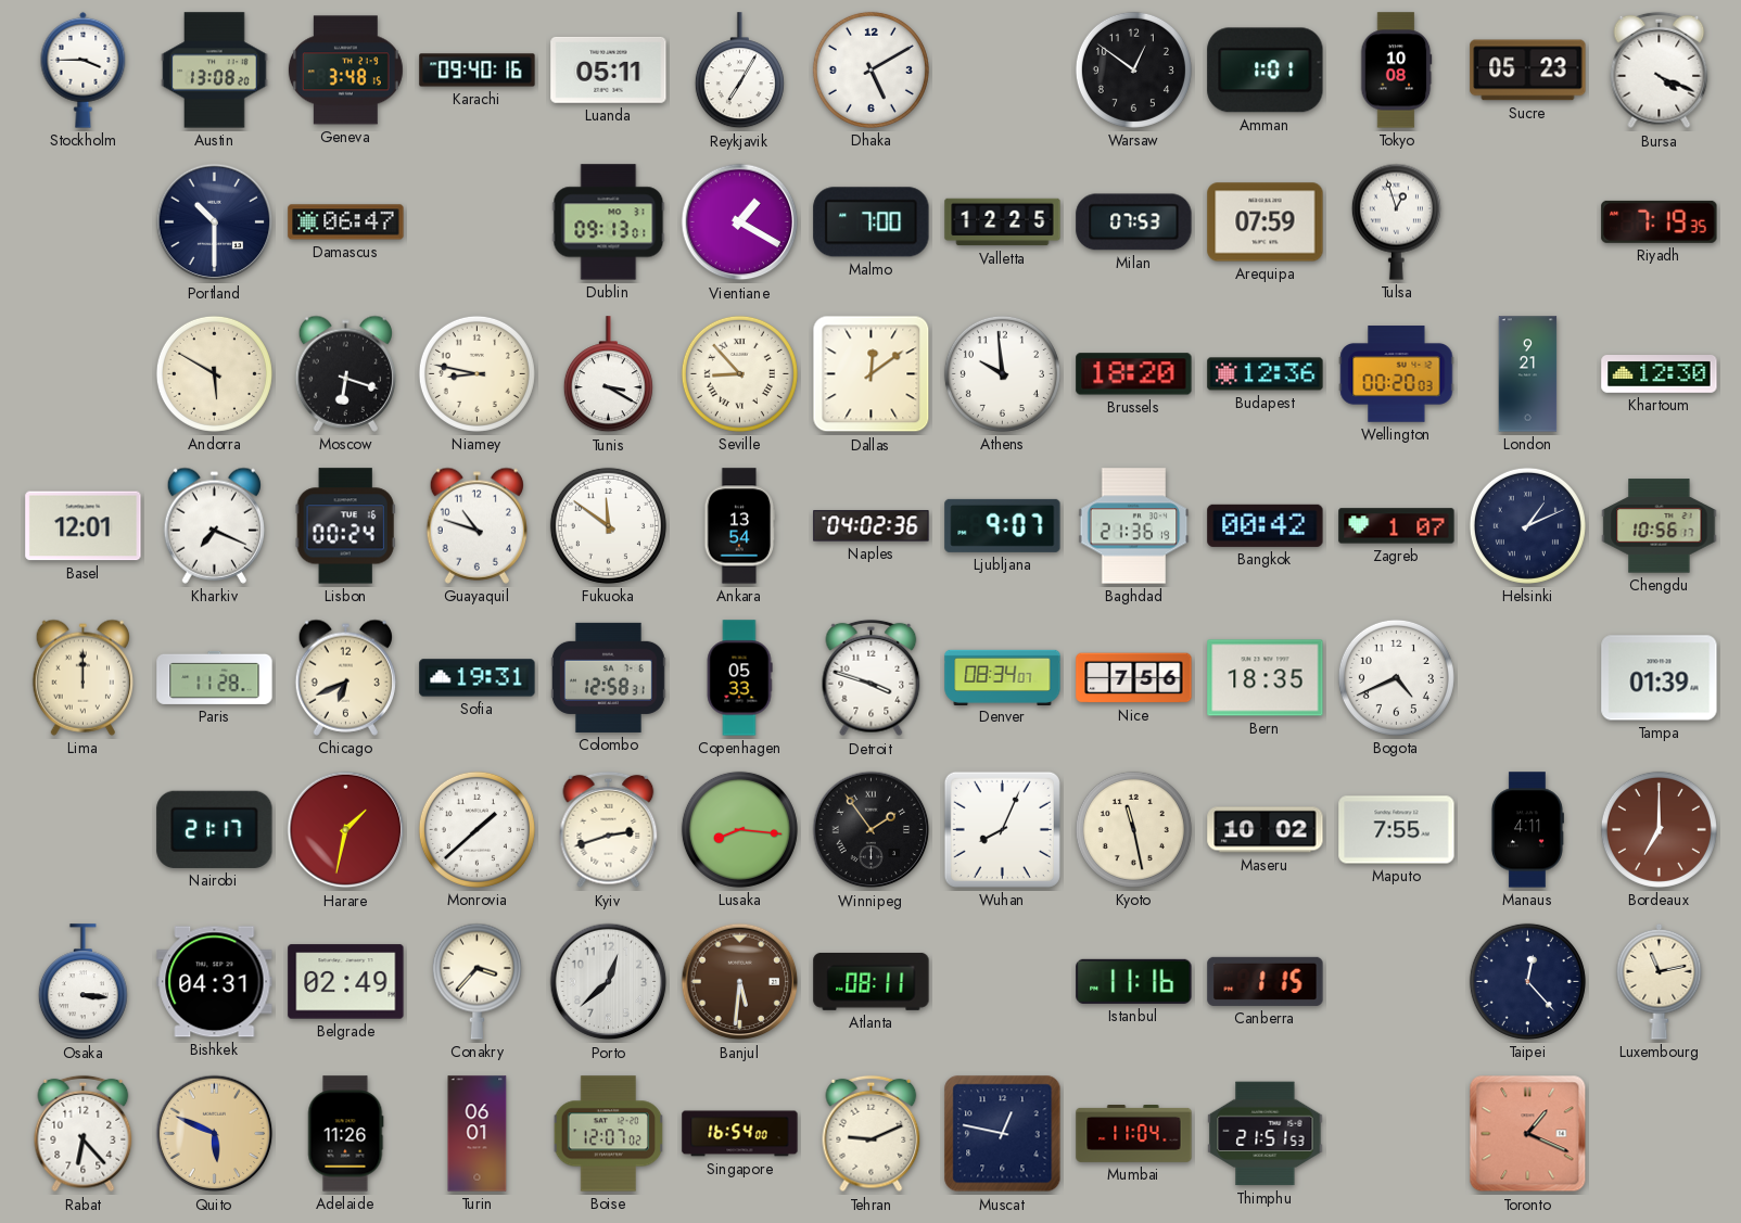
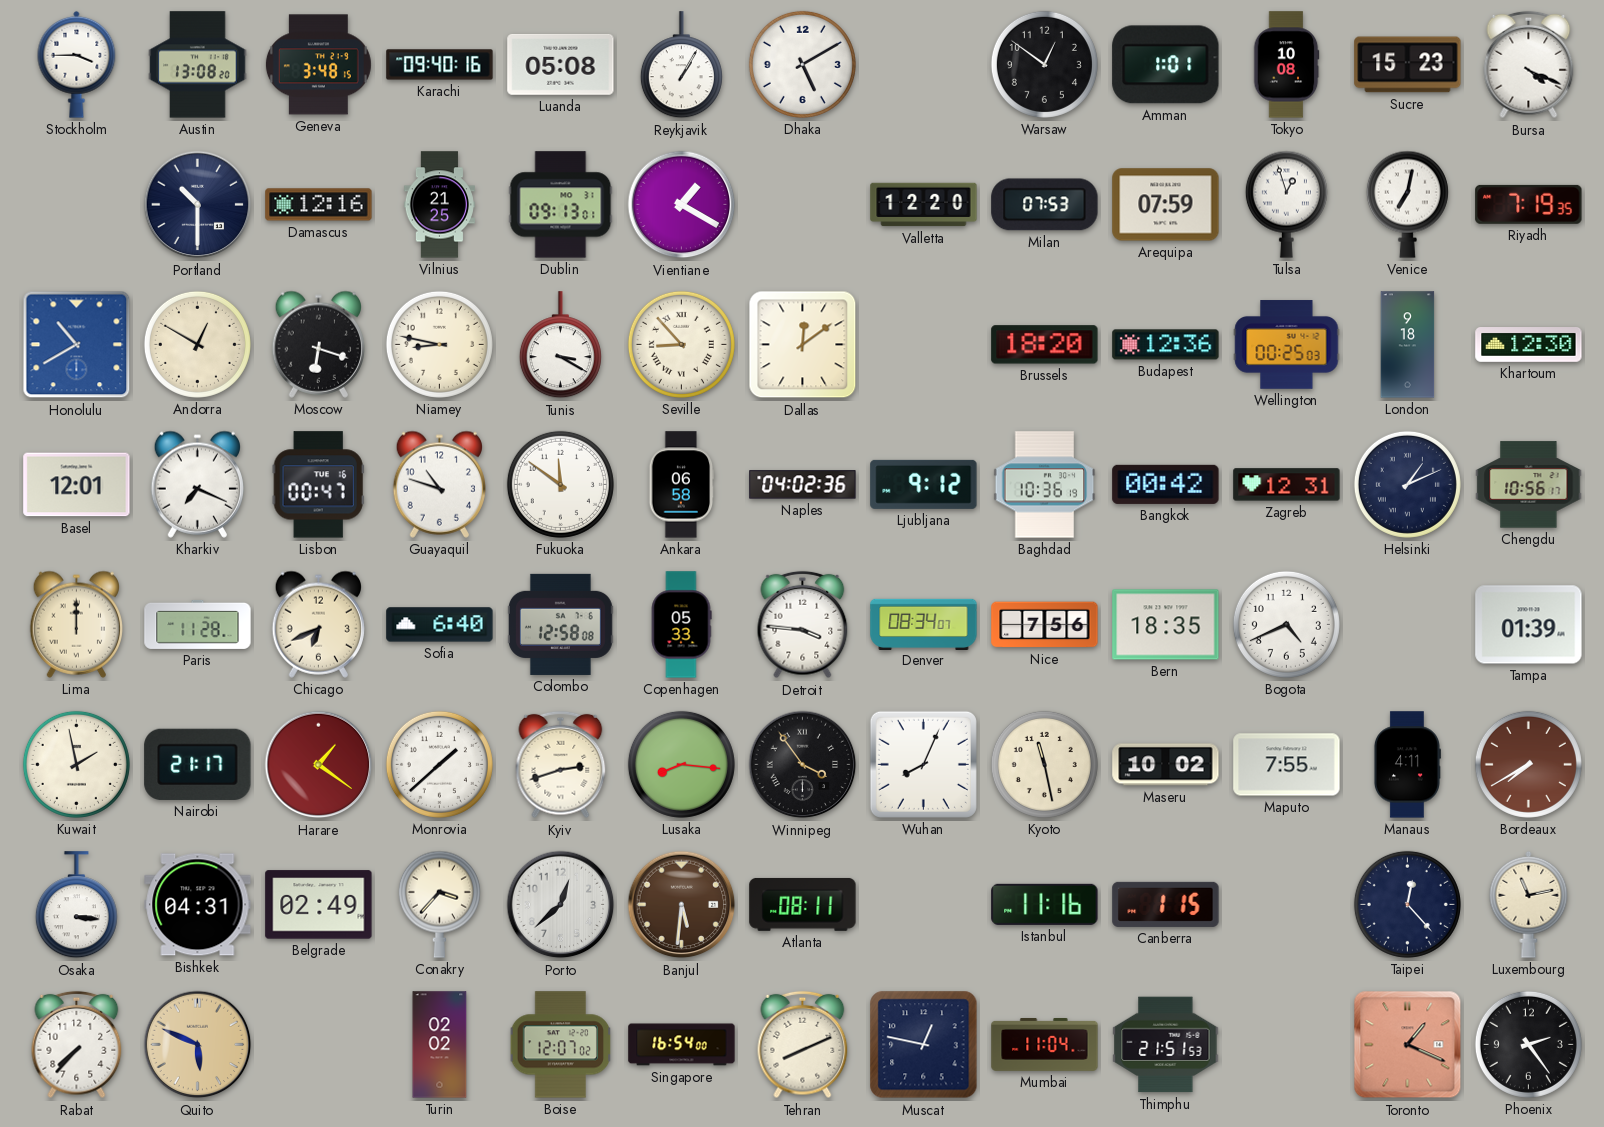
Luanda: 05:11 -> 05:08
Reykjavik: 7:05 -> 1:05
Sucre: 05:23 -> 15:23
Damascus: 06:47 -> 12:16
Vilnius: none -> 21:25
Malmo: 7:00 -> none
Valletta: 12:25 -> 12:20
Venice: none -> 7:02
Honolulu: none -> 10:40
Andorra: 5:50 -> 12:50
Athens: 9:59 -> none
Wellington: 00:20 -> 00:25
London: 9:21 -> 9:18
Lisbon: 00:24 -> 00:47
Ankara: 13:54 -> 06:58
Ljubljana: 9:07 -> 9:12
Baghdad: 21:36 -> 10:36
Zagreb: 1:07 -> 12:31
Sofia: 19:31 -> 6:40
Colombo: 12:58:31 -> 12:58:08
Detroit: 3:48 -> 3:46
Kuwait: none -> 1:58
Harare: 1:32 -> 1:21
Winnipeg: 1:54 -> 3:54
Bordeaux: 7:00 -> 7:40
Rabat: 6:23 -> 7:37
Adelaide: 11:26 -> none
Turin: 06:01 -> 02:02
Tehran: 9:11 -> 8:11
Phoenix: none -> 2:24
